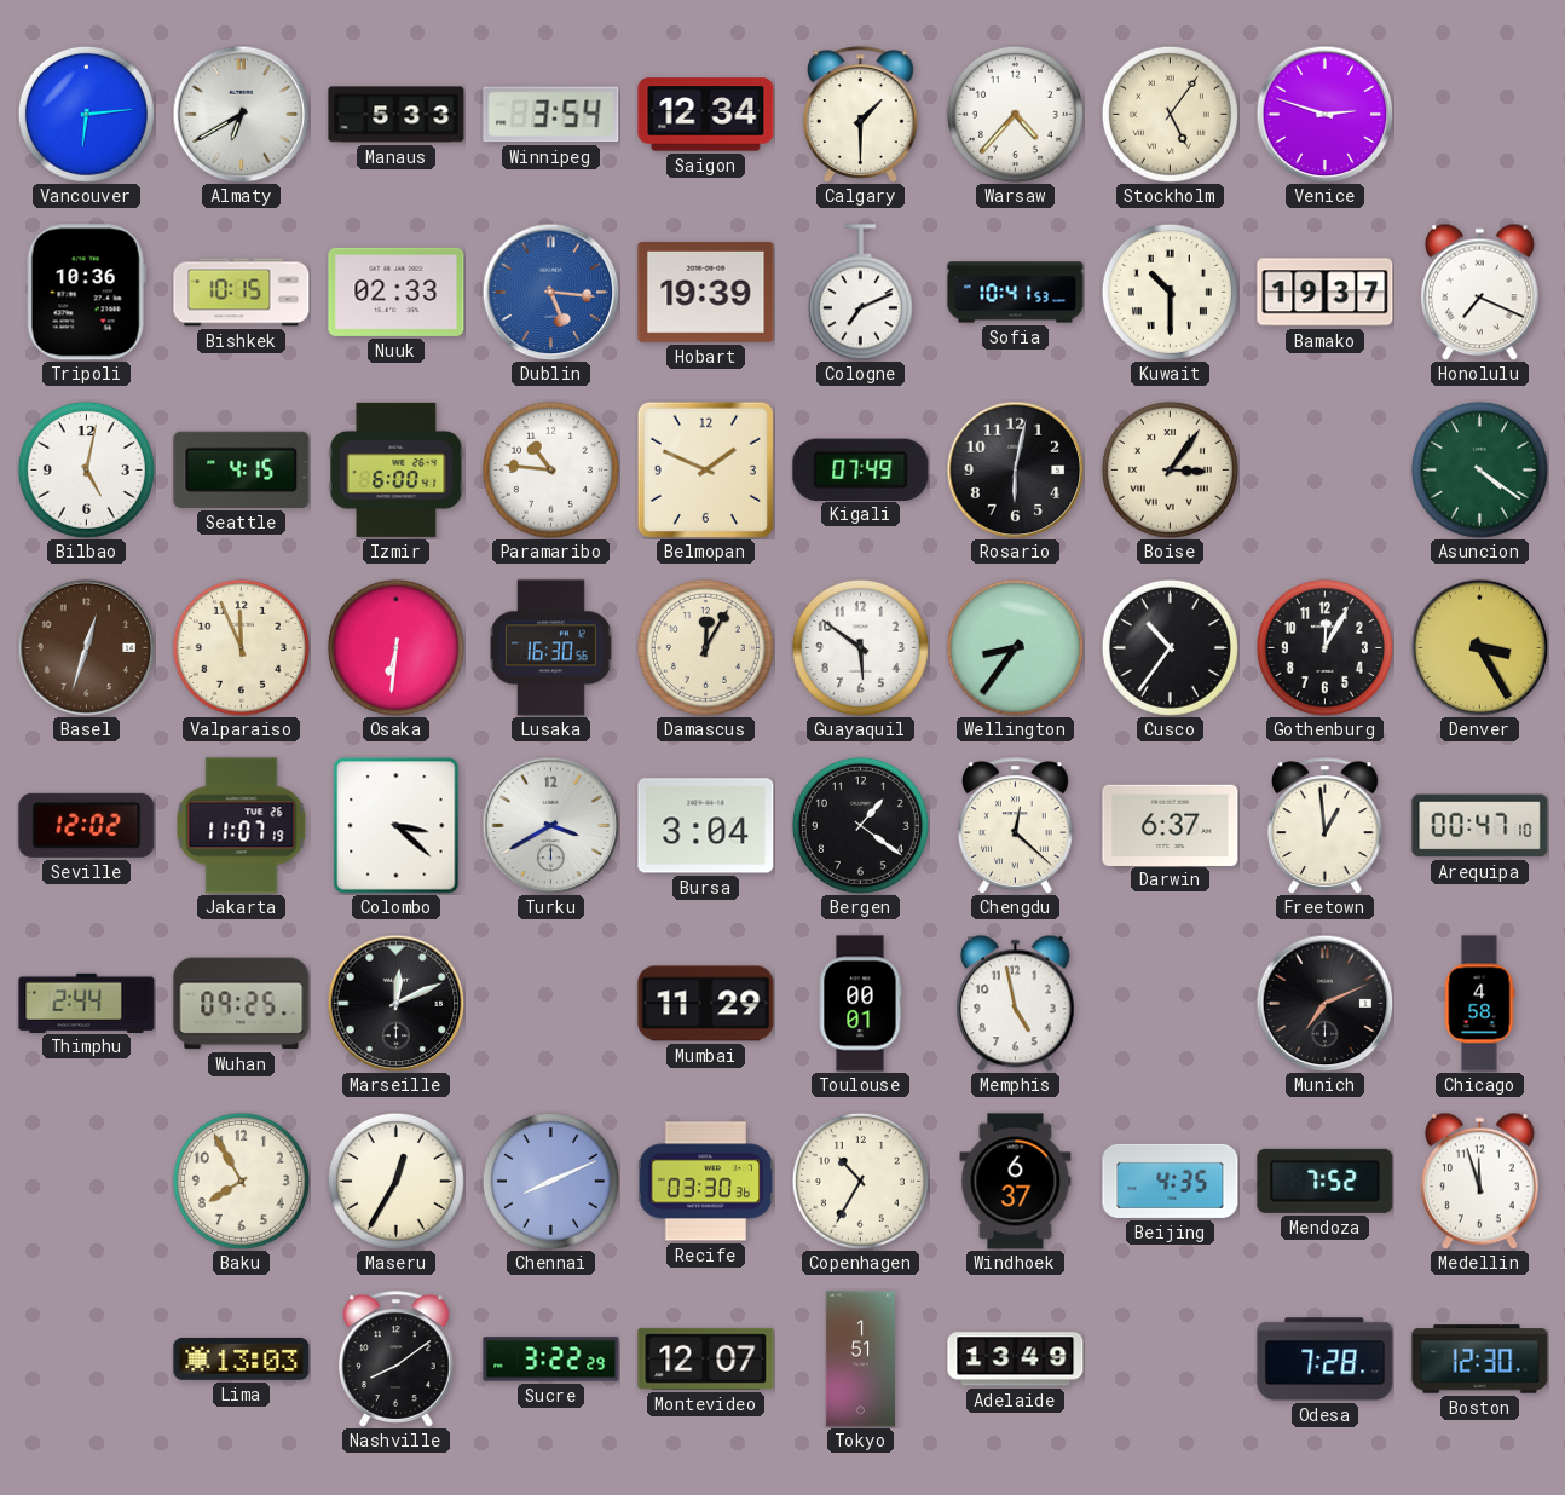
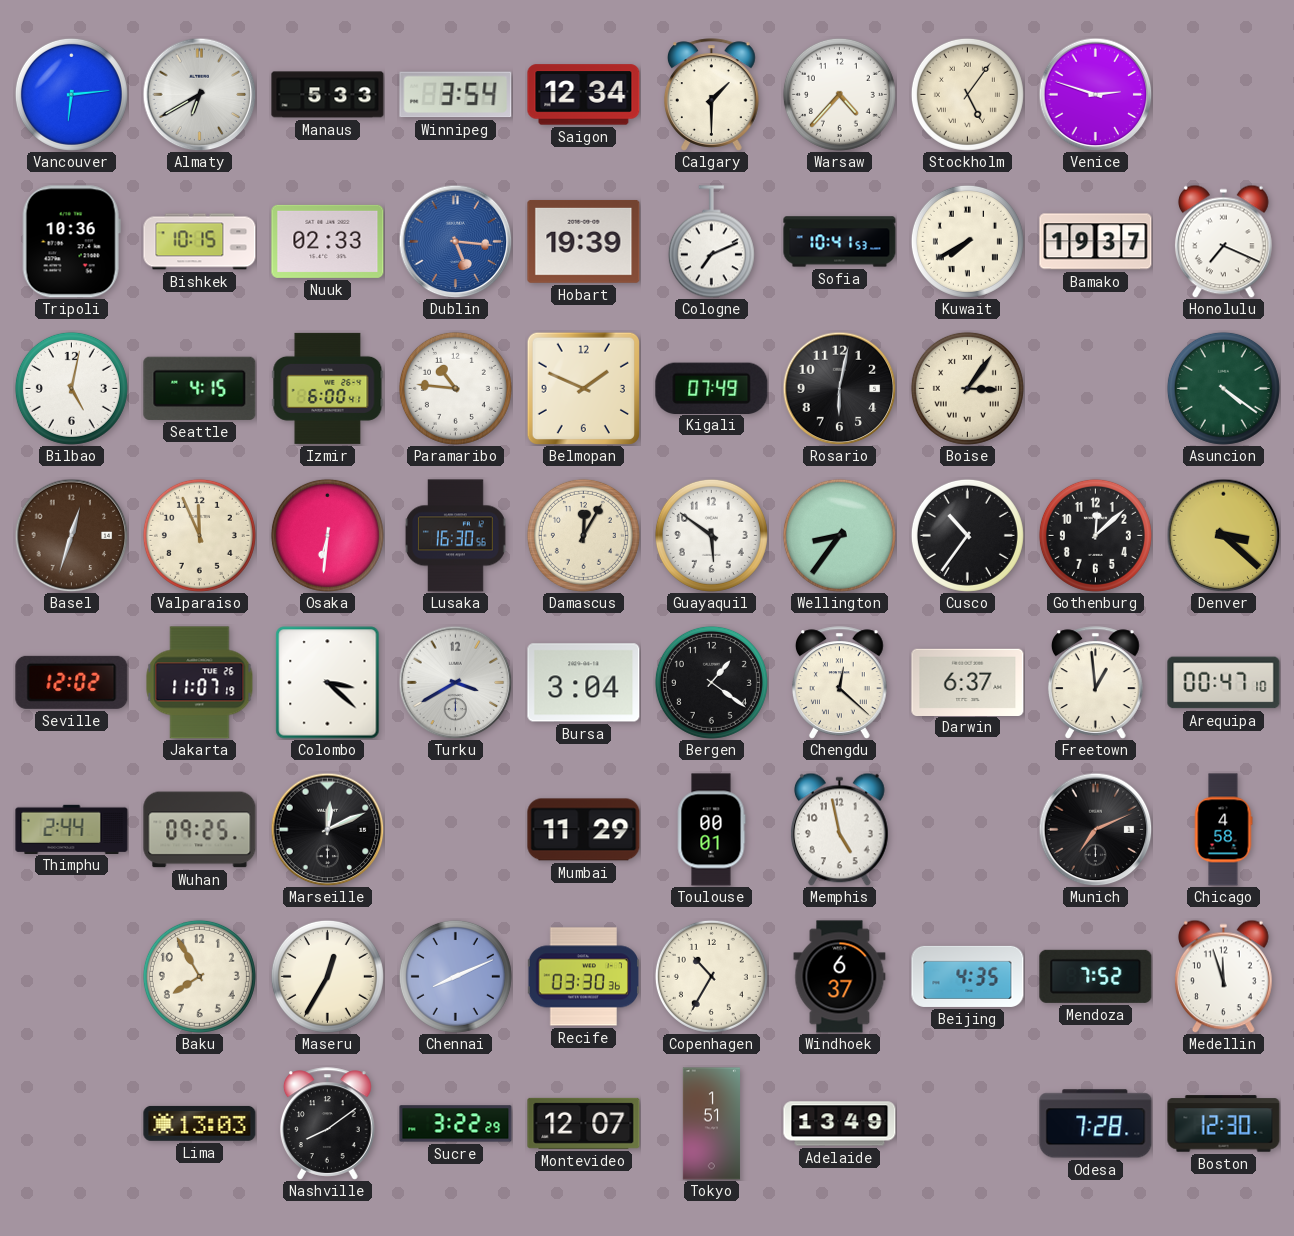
Kuwait: 10:30 -> 7:40
Gothenburg: 12:05 -> 12:08
Denver: 3:25 -> 3:22
